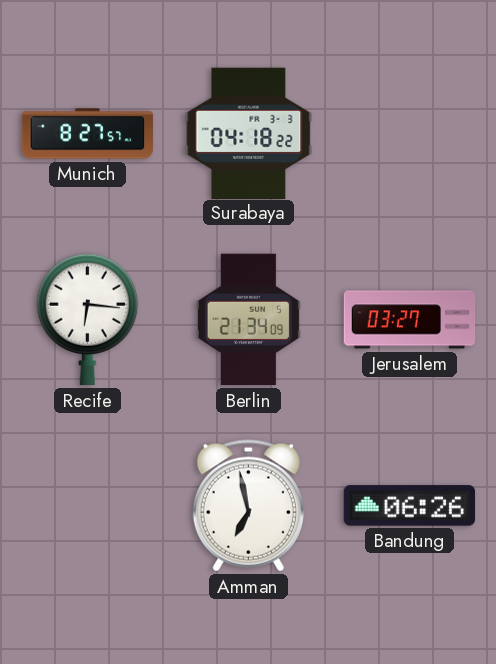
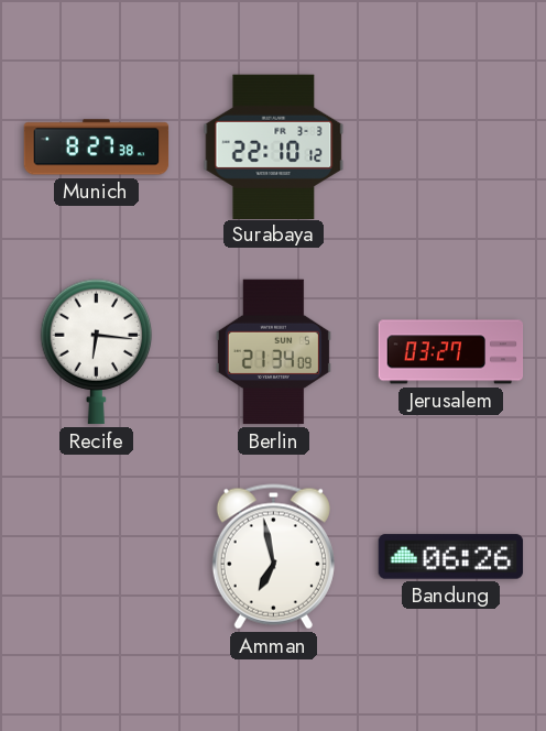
Munich: 8:27:57 -> 8:27:38
Surabaya: 04:18 -> 22:10
